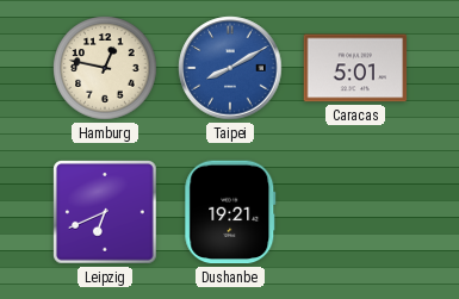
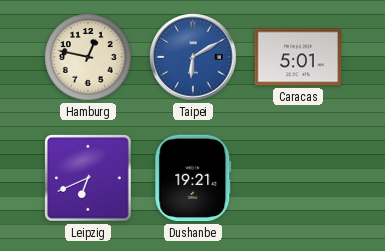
Taipei: 8:10 -> 6:10
